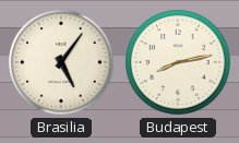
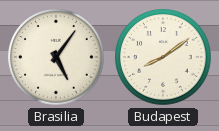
Budapest: 8:13 -> 8:09
